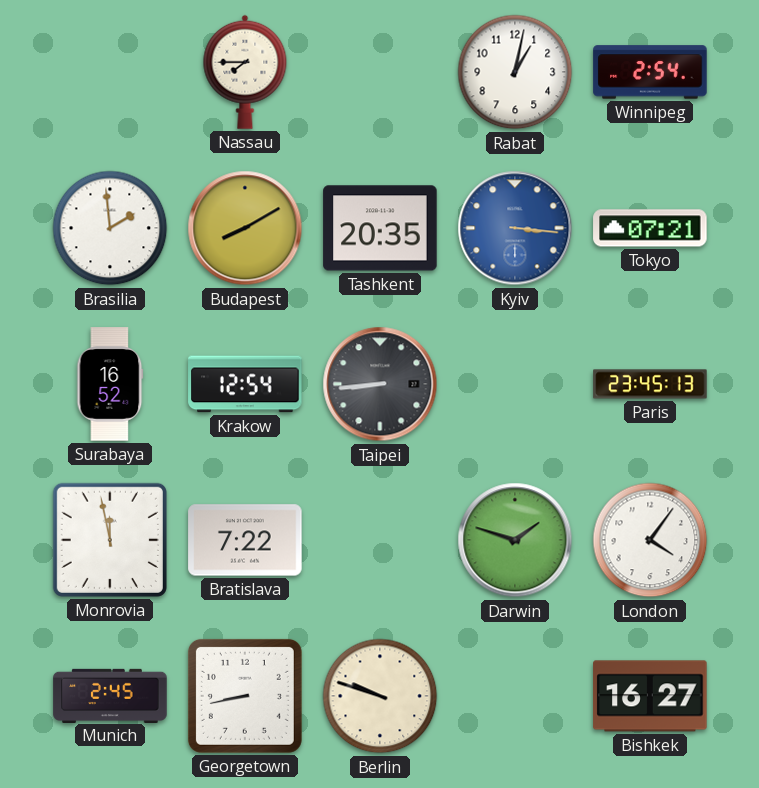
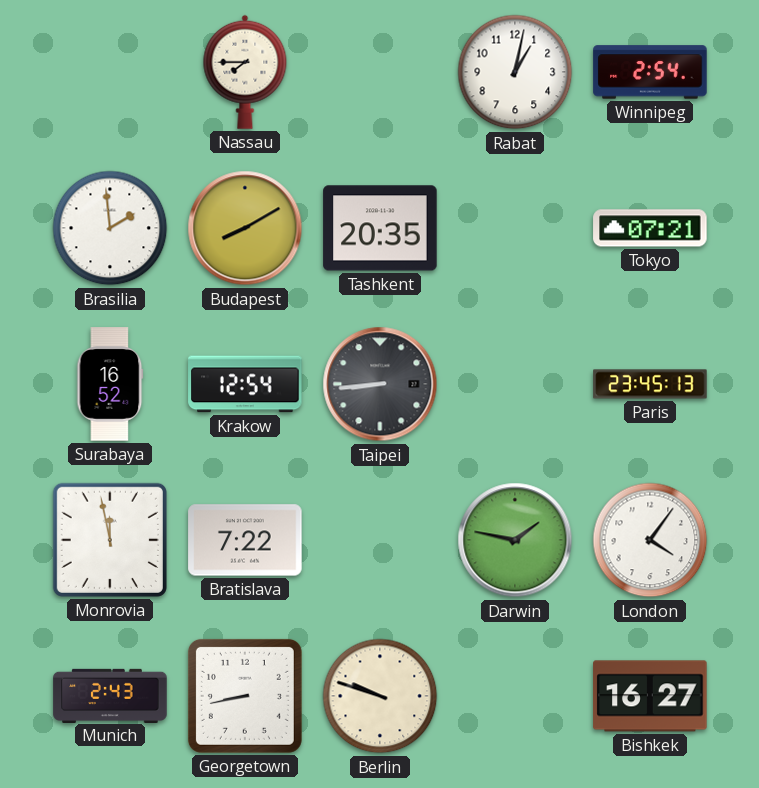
Kyiv: 3:16 -> none
Darwin: 1:48 -> 1:47
Munich: 2:45 -> 2:43
